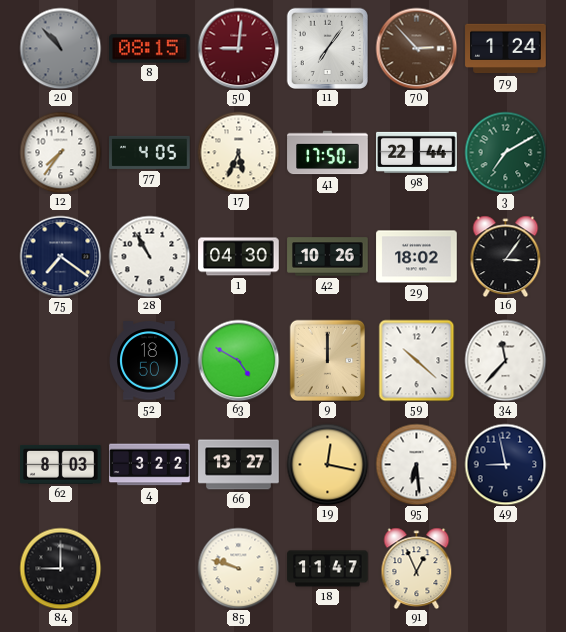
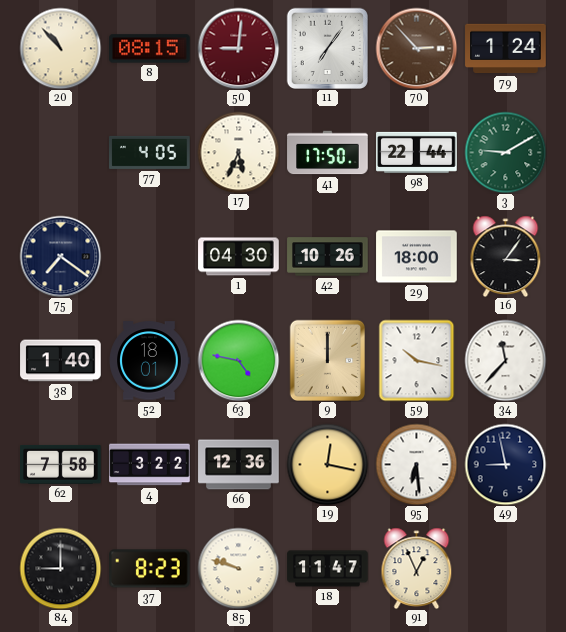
20 dial: grey -> cream
12: 7:36 -> none
3: 7:10 -> 9:10
28: 10:55 -> none
29: 18:02 -> 18:00
38: none -> 1:40
52: 18:50 -> 18:01
63: 4:50 -> 4:47
59: 10:22 -> 10:17
62: 8:03 -> 7:58
66: 13:27 -> 12:36
37: none -> 8:23
